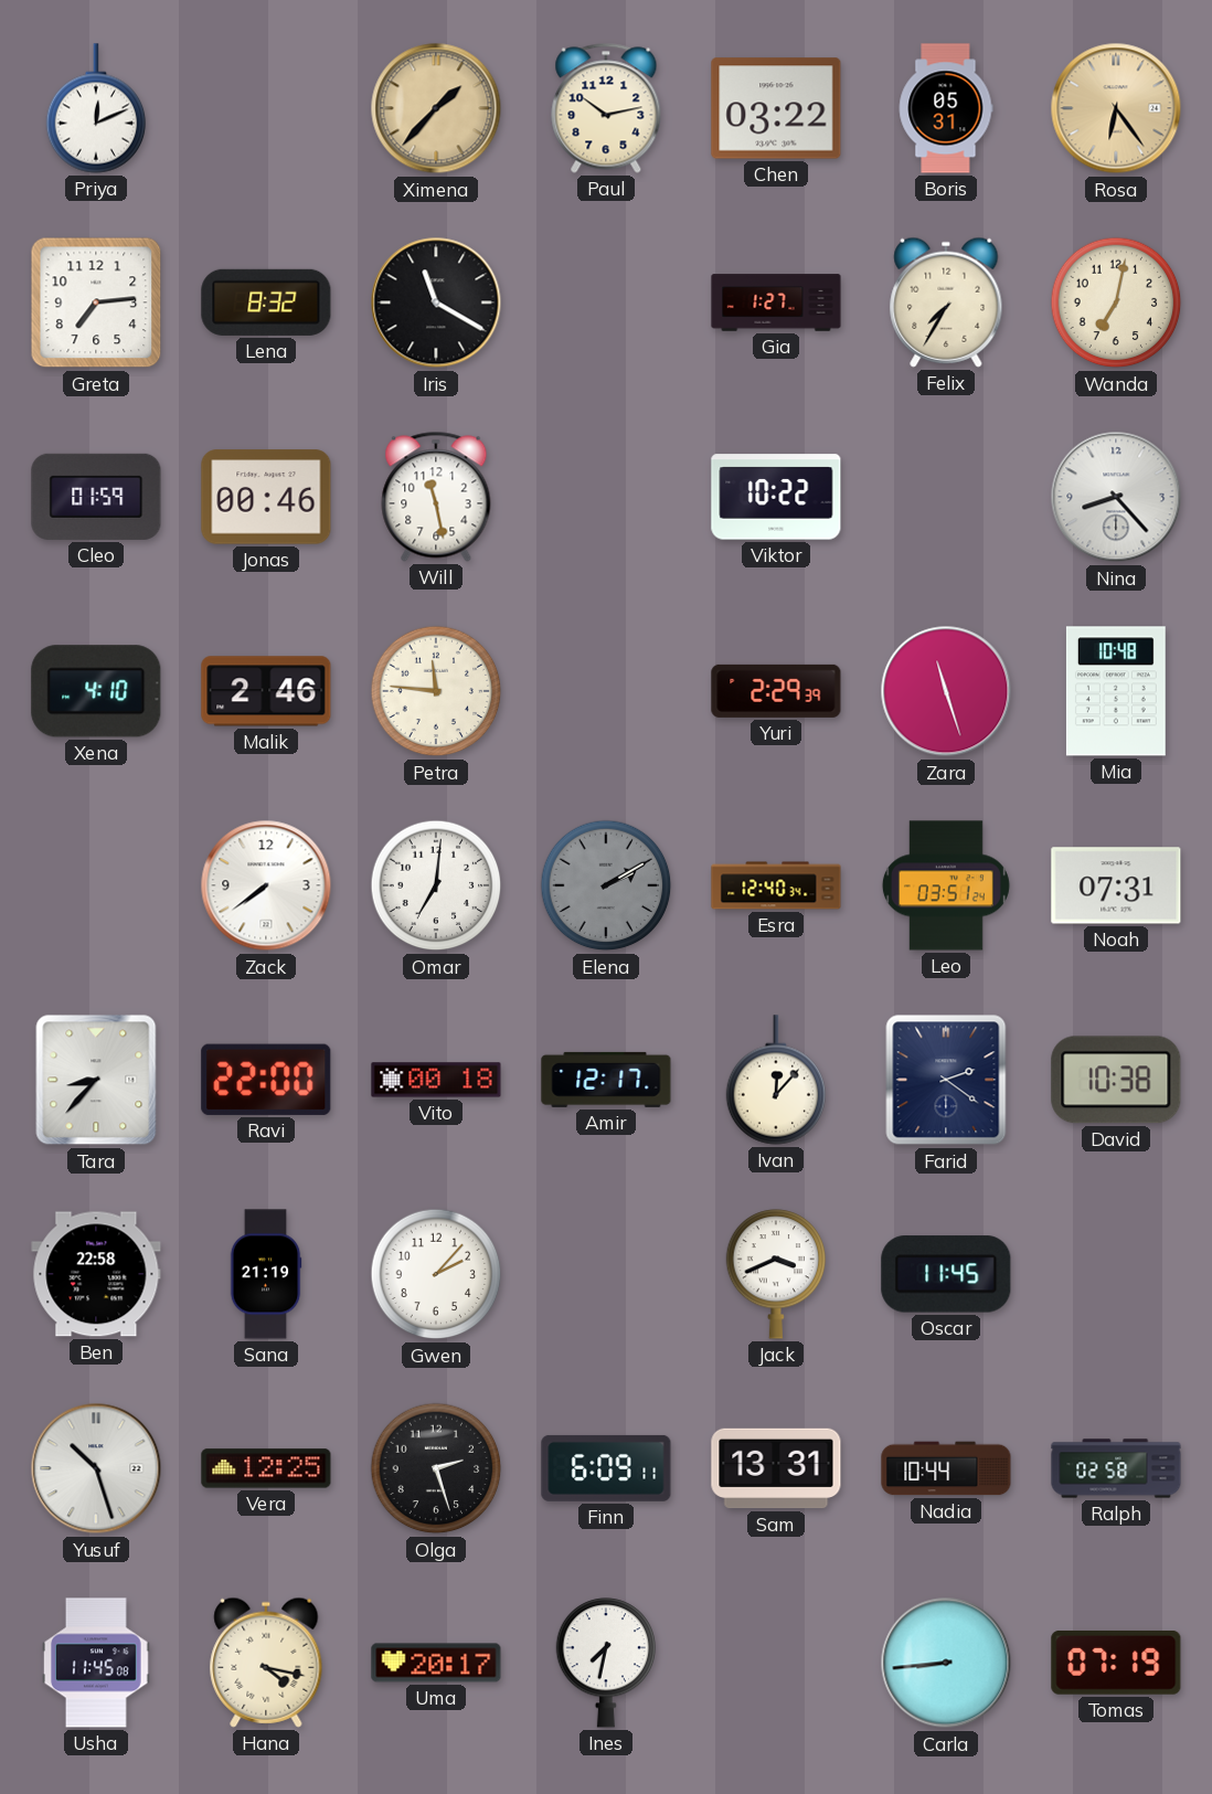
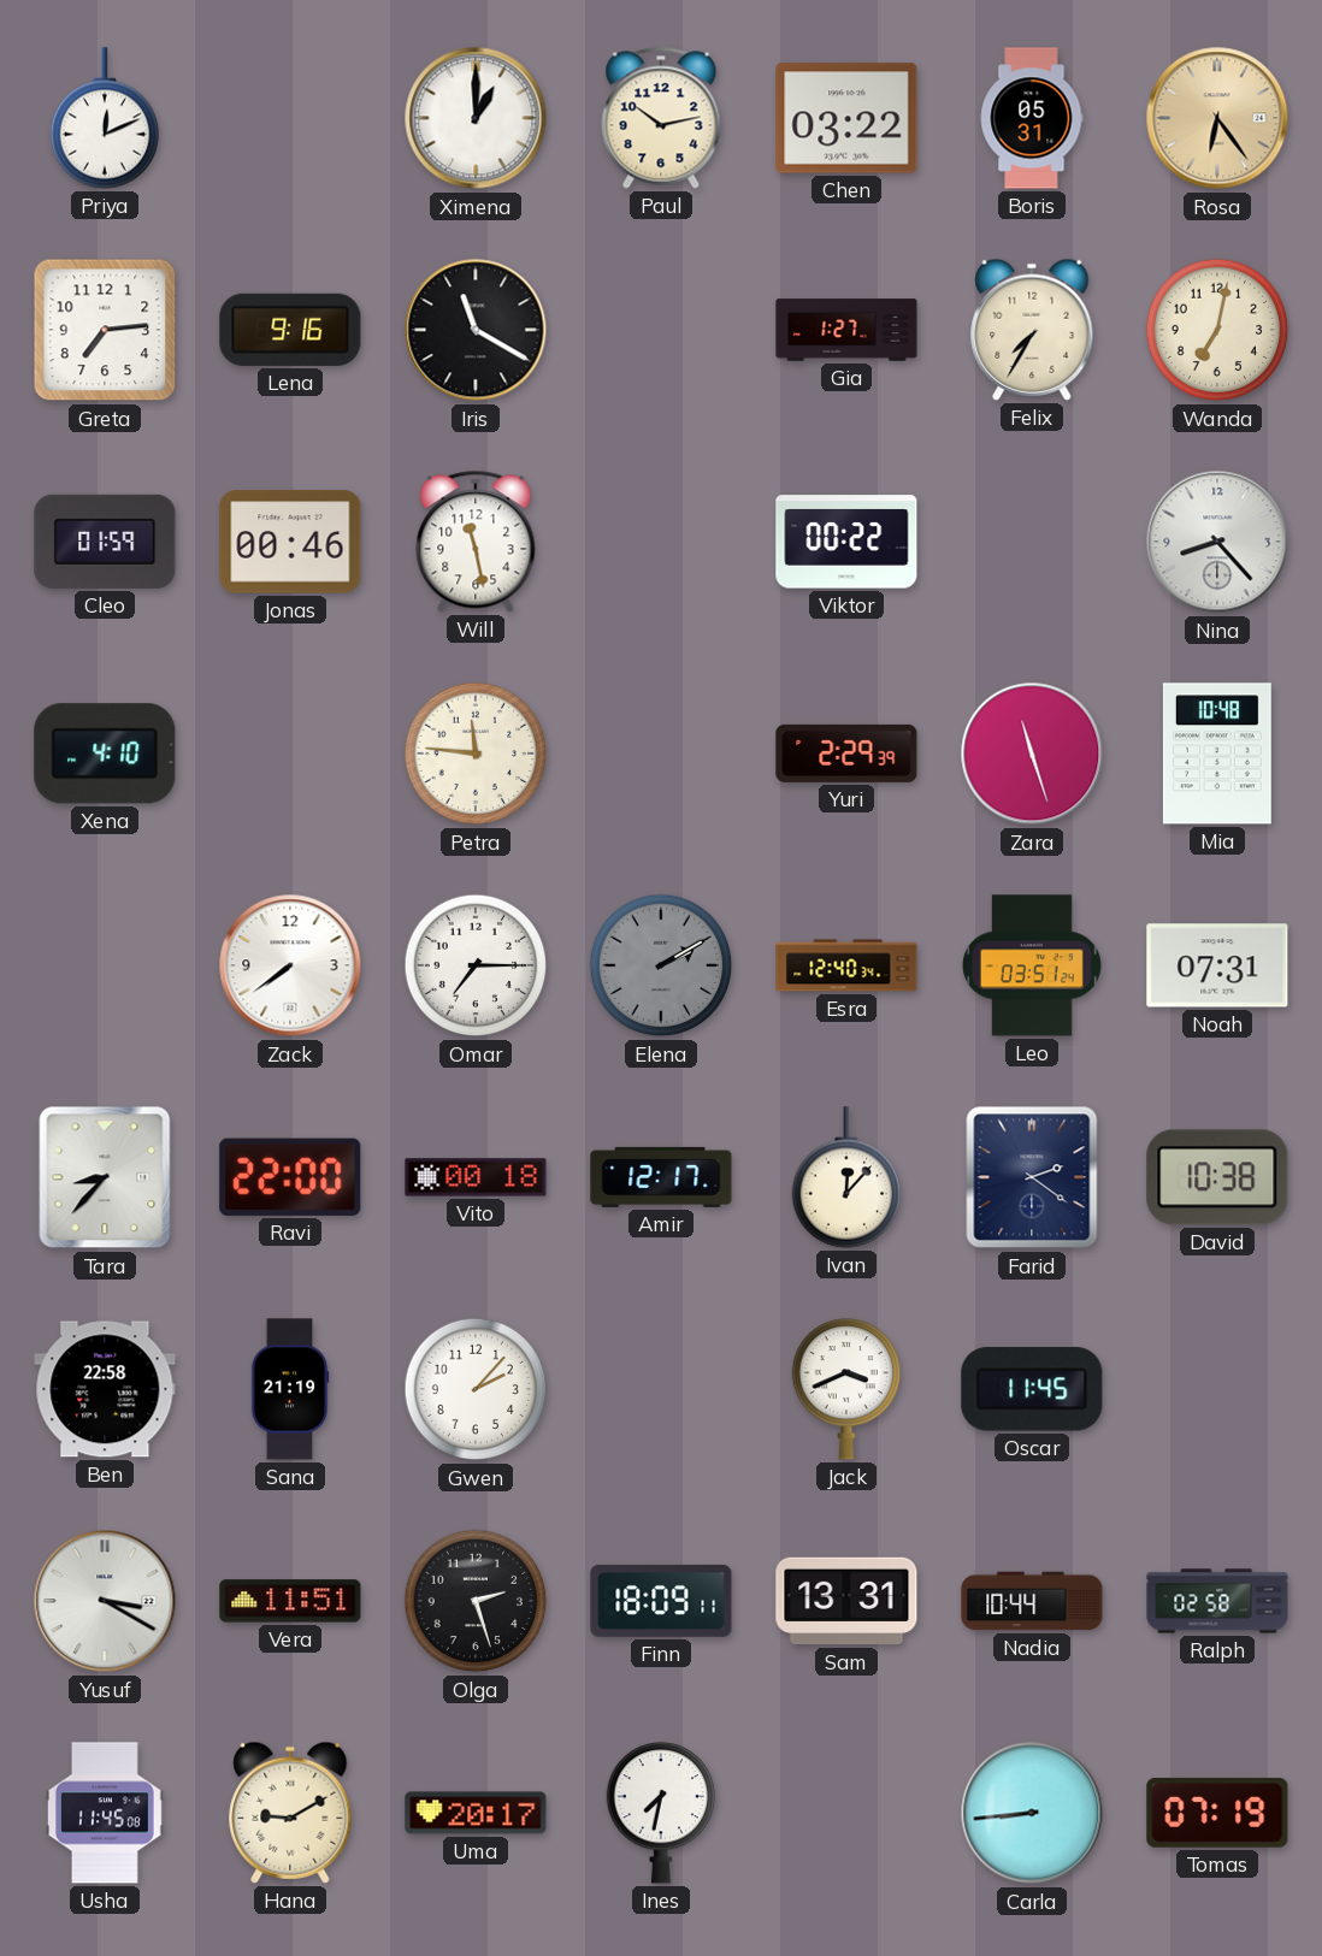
Ximena: 1:37 -> 1:00
Ximena dial: champagne -> white
Lena: 8:32 -> 9:16
Viktor: 10:22 -> 00:22
Malik: 2:46 -> none
Omar: 7:01 -> 7:15
Yusuf: 10:27 -> 3:20
Vera: 12:25 -> 11:51
Finn: 6:09 -> 18:09
Hana: 4:17 -> 9:10
